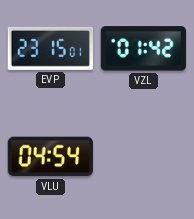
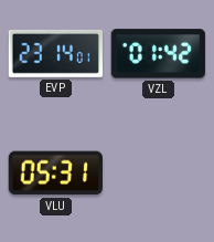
EVP: 23:15 -> 23:14
VLU: 04:54 -> 05:31
